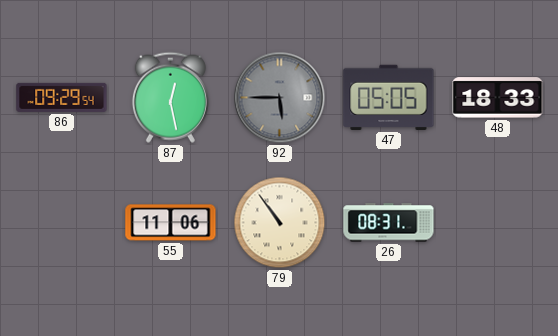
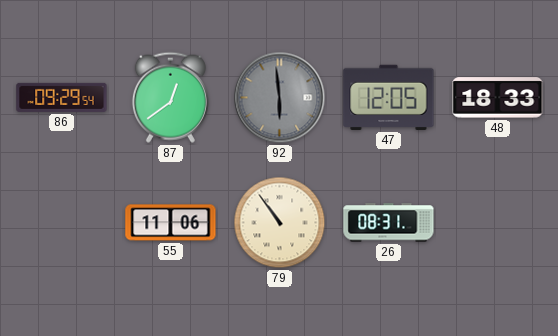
87: 12:28 -> 12:39
92: 5:45 -> 5:59
47: 05:05 -> 12:05
